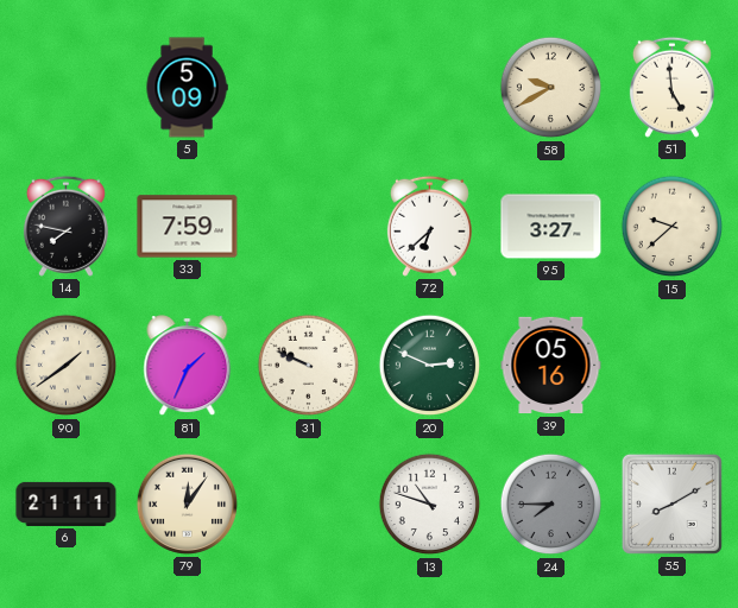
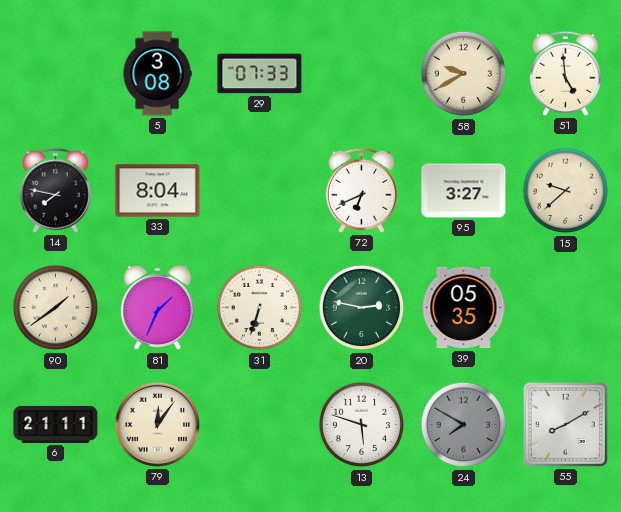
5: 5:09 -> 3:08
29: none -> 07:33
33: 7:59 -> 8:04
72: 6:38 -> 6:41
31: 9:49 -> 6:33
20: 2:49 -> 2:47
39: 05:16 -> 05:35
13: 10:48 -> 5:48
24: 7:45 -> 7:50
